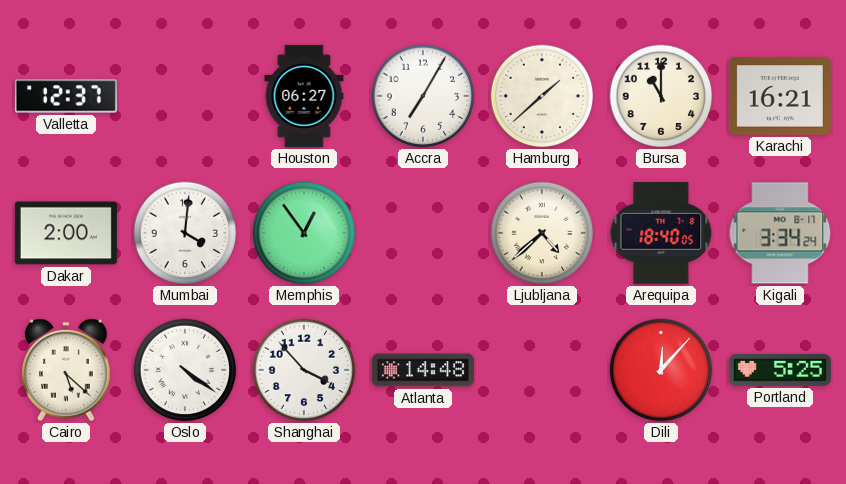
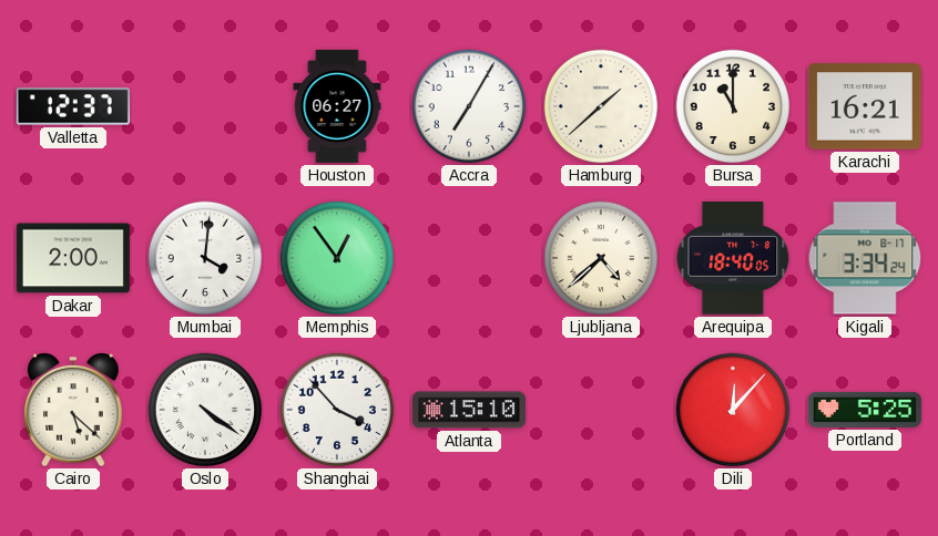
Atlanta: 14:48 -> 15:10
